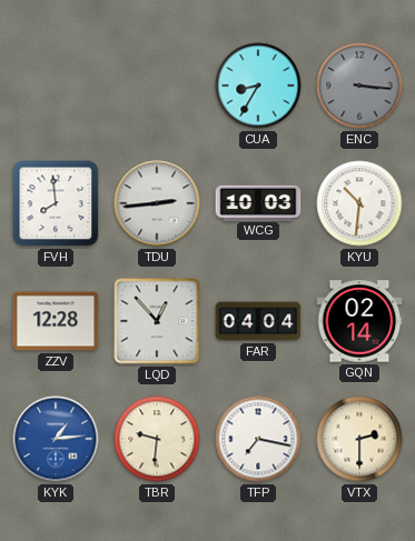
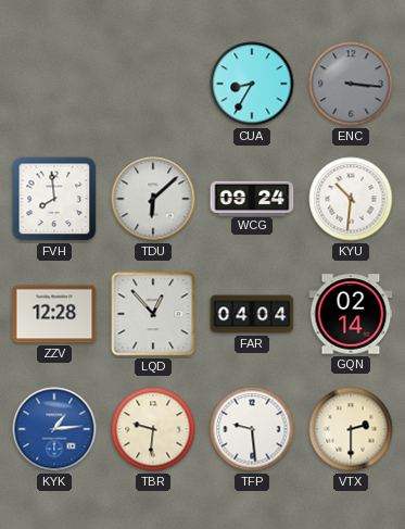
TDU: 2:44 -> 6:08
WCG: 10:03 -> 09:24
TFP: 7:17 -> 9:29
